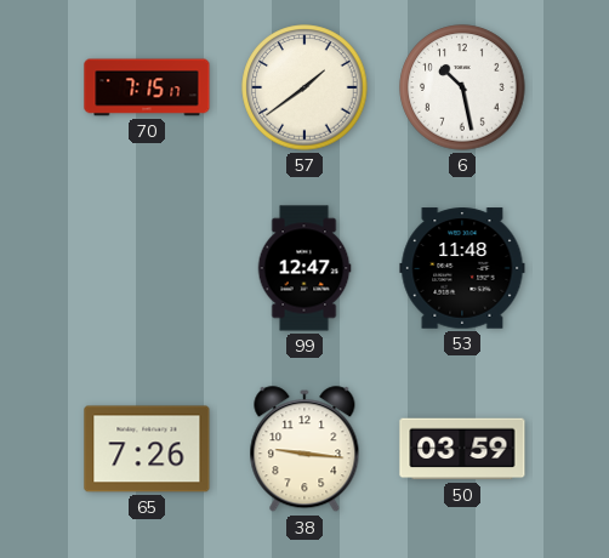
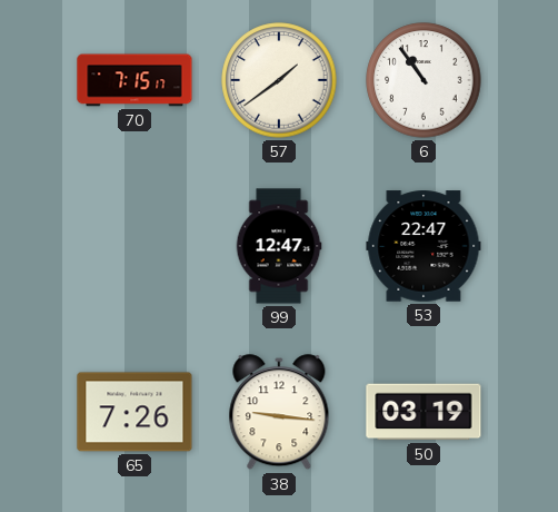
6: 10:28 -> 10:54
53: 11:48 -> 22:47
50: 03:59 -> 03:19
